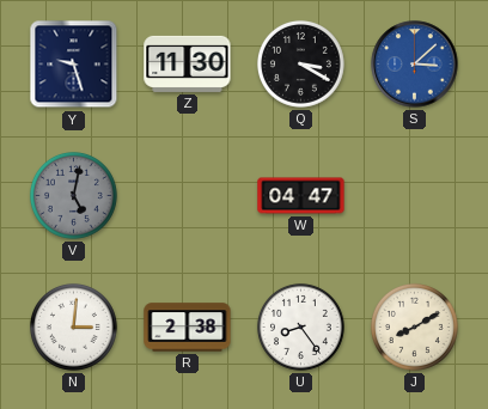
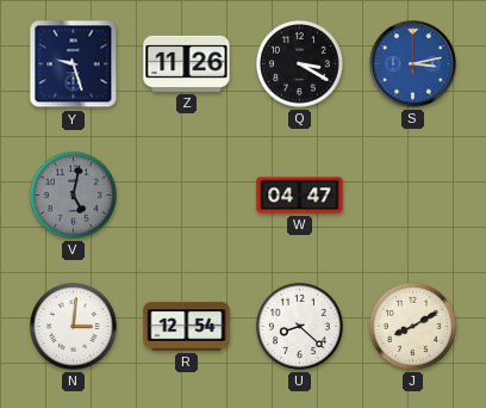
Z: 11:30 -> 11:26
S: 3:08 -> 3:13
R: 2:38 -> 12:54
U: 8:24 -> 8:22
